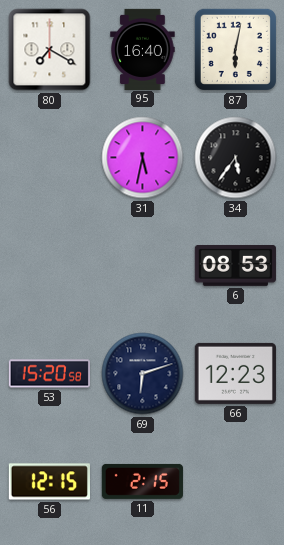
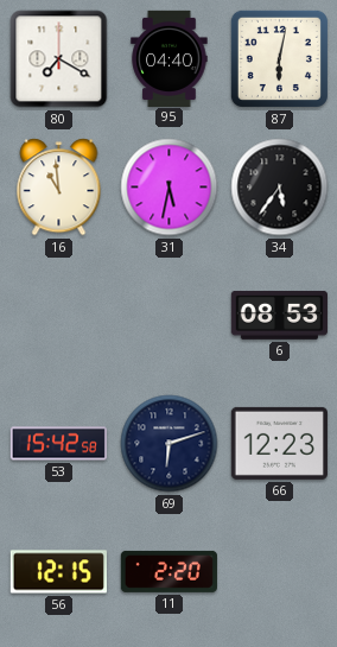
95: 16:40 -> 04:40
16: none -> 10:59
53: 15:20 -> 15:42
11: 2:15 -> 2:20
